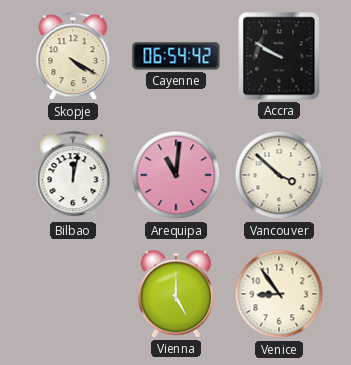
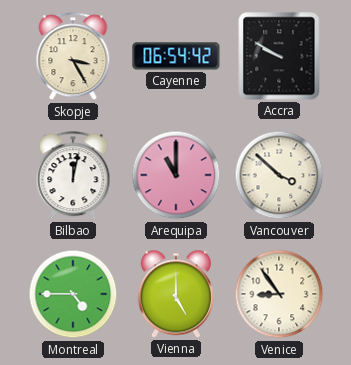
Skopje: 4:20 -> 3:25
Arequipa: 11:01 -> 11:00
Montreal: none -> 4:45
